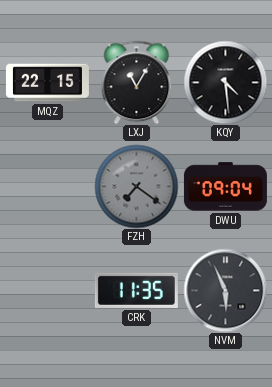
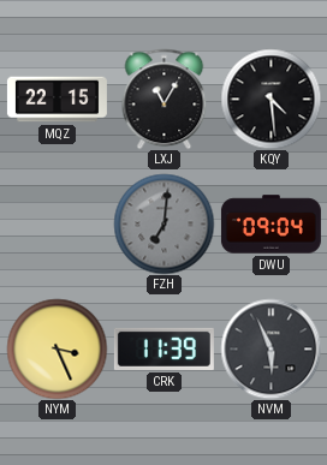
FZH: 7:21 -> 7:01
NYM: none -> 3:26
CRK: 11:35 -> 11:39
